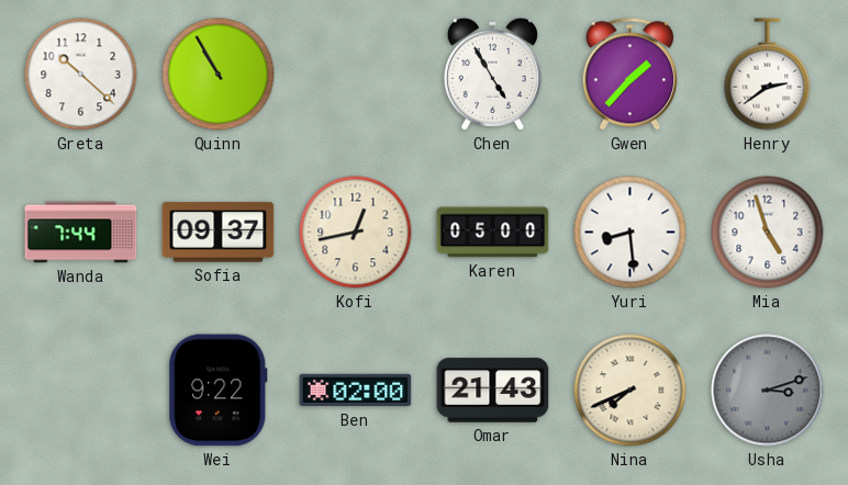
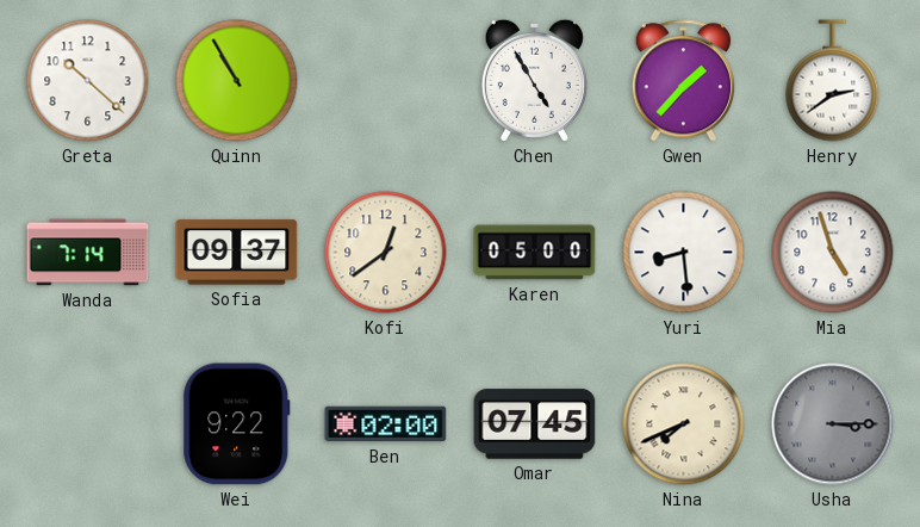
Wanda: 7:44 -> 7:14
Kofi: 12:43 -> 12:39
Omar: 21:43 -> 07:45
Usha: 3:12 -> 3:15
